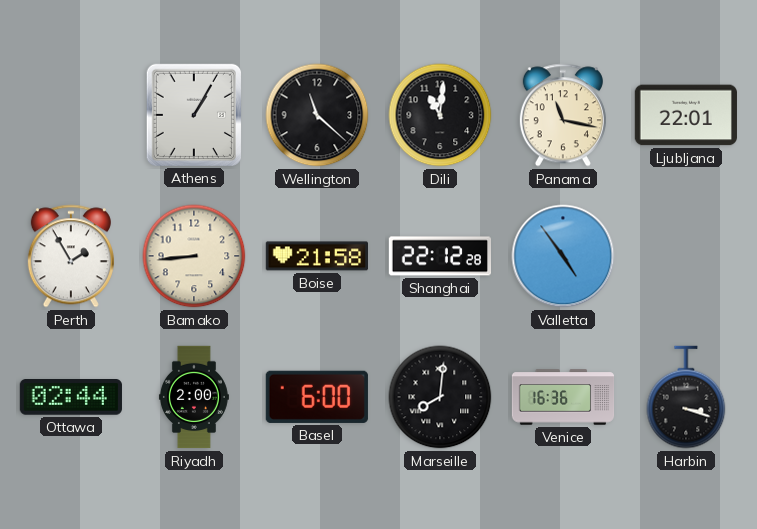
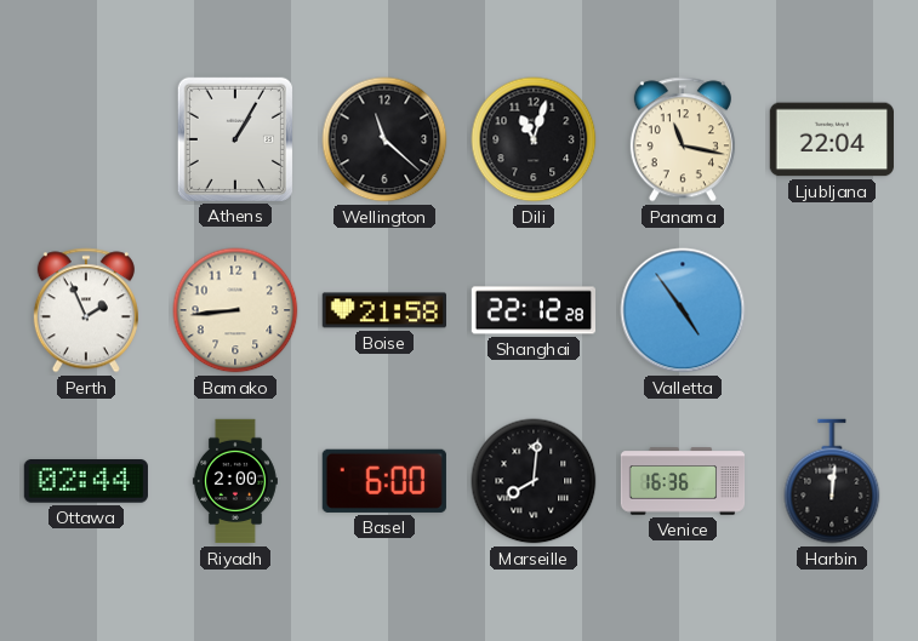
Dili: 11:01 -> 11:03
Ljubljana: 22:01 -> 22:04
Perth: 1:55 -> 1:56
Harbin: 3:18 -> 12:01
